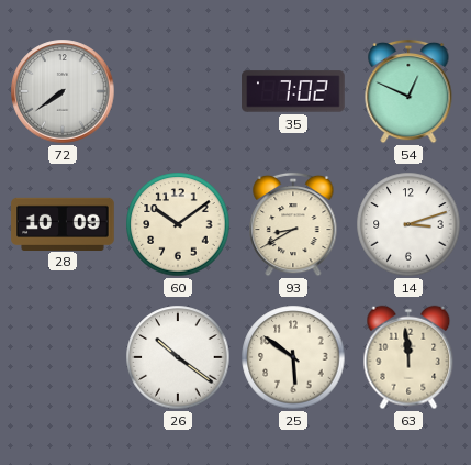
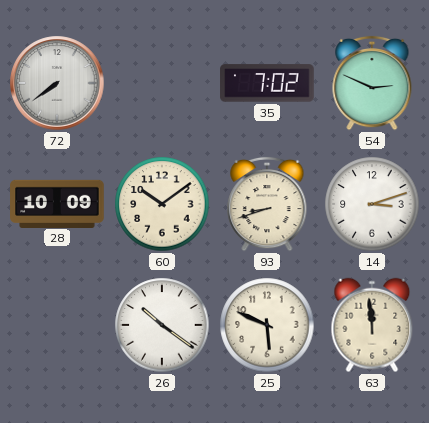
54: 12:49 -> 2:49
93: 8:40 -> 8:42
25: 5:51 -> 5:49
